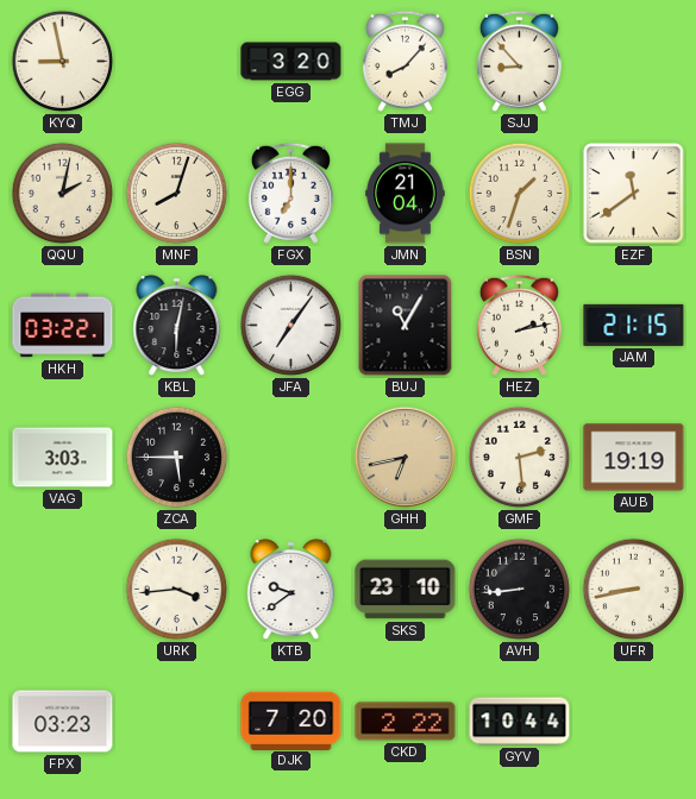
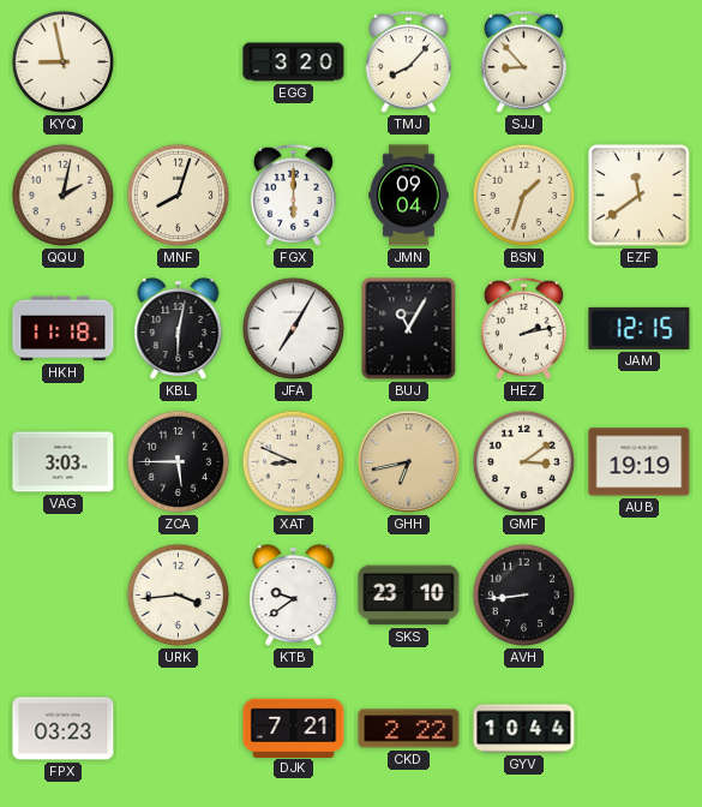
FGX: 7:00 -> 6:00
JMN: 21:04 -> 09:04
HKH: 03:22 -> 11:18
JFA: 7:06 -> 7:05
JAM: 21:15 -> 12:15
XAT: none -> 8:49
GMF: 2:29 -> 3:09
UFR: 8:43 -> none
DJK: 7:20 -> 7:21
